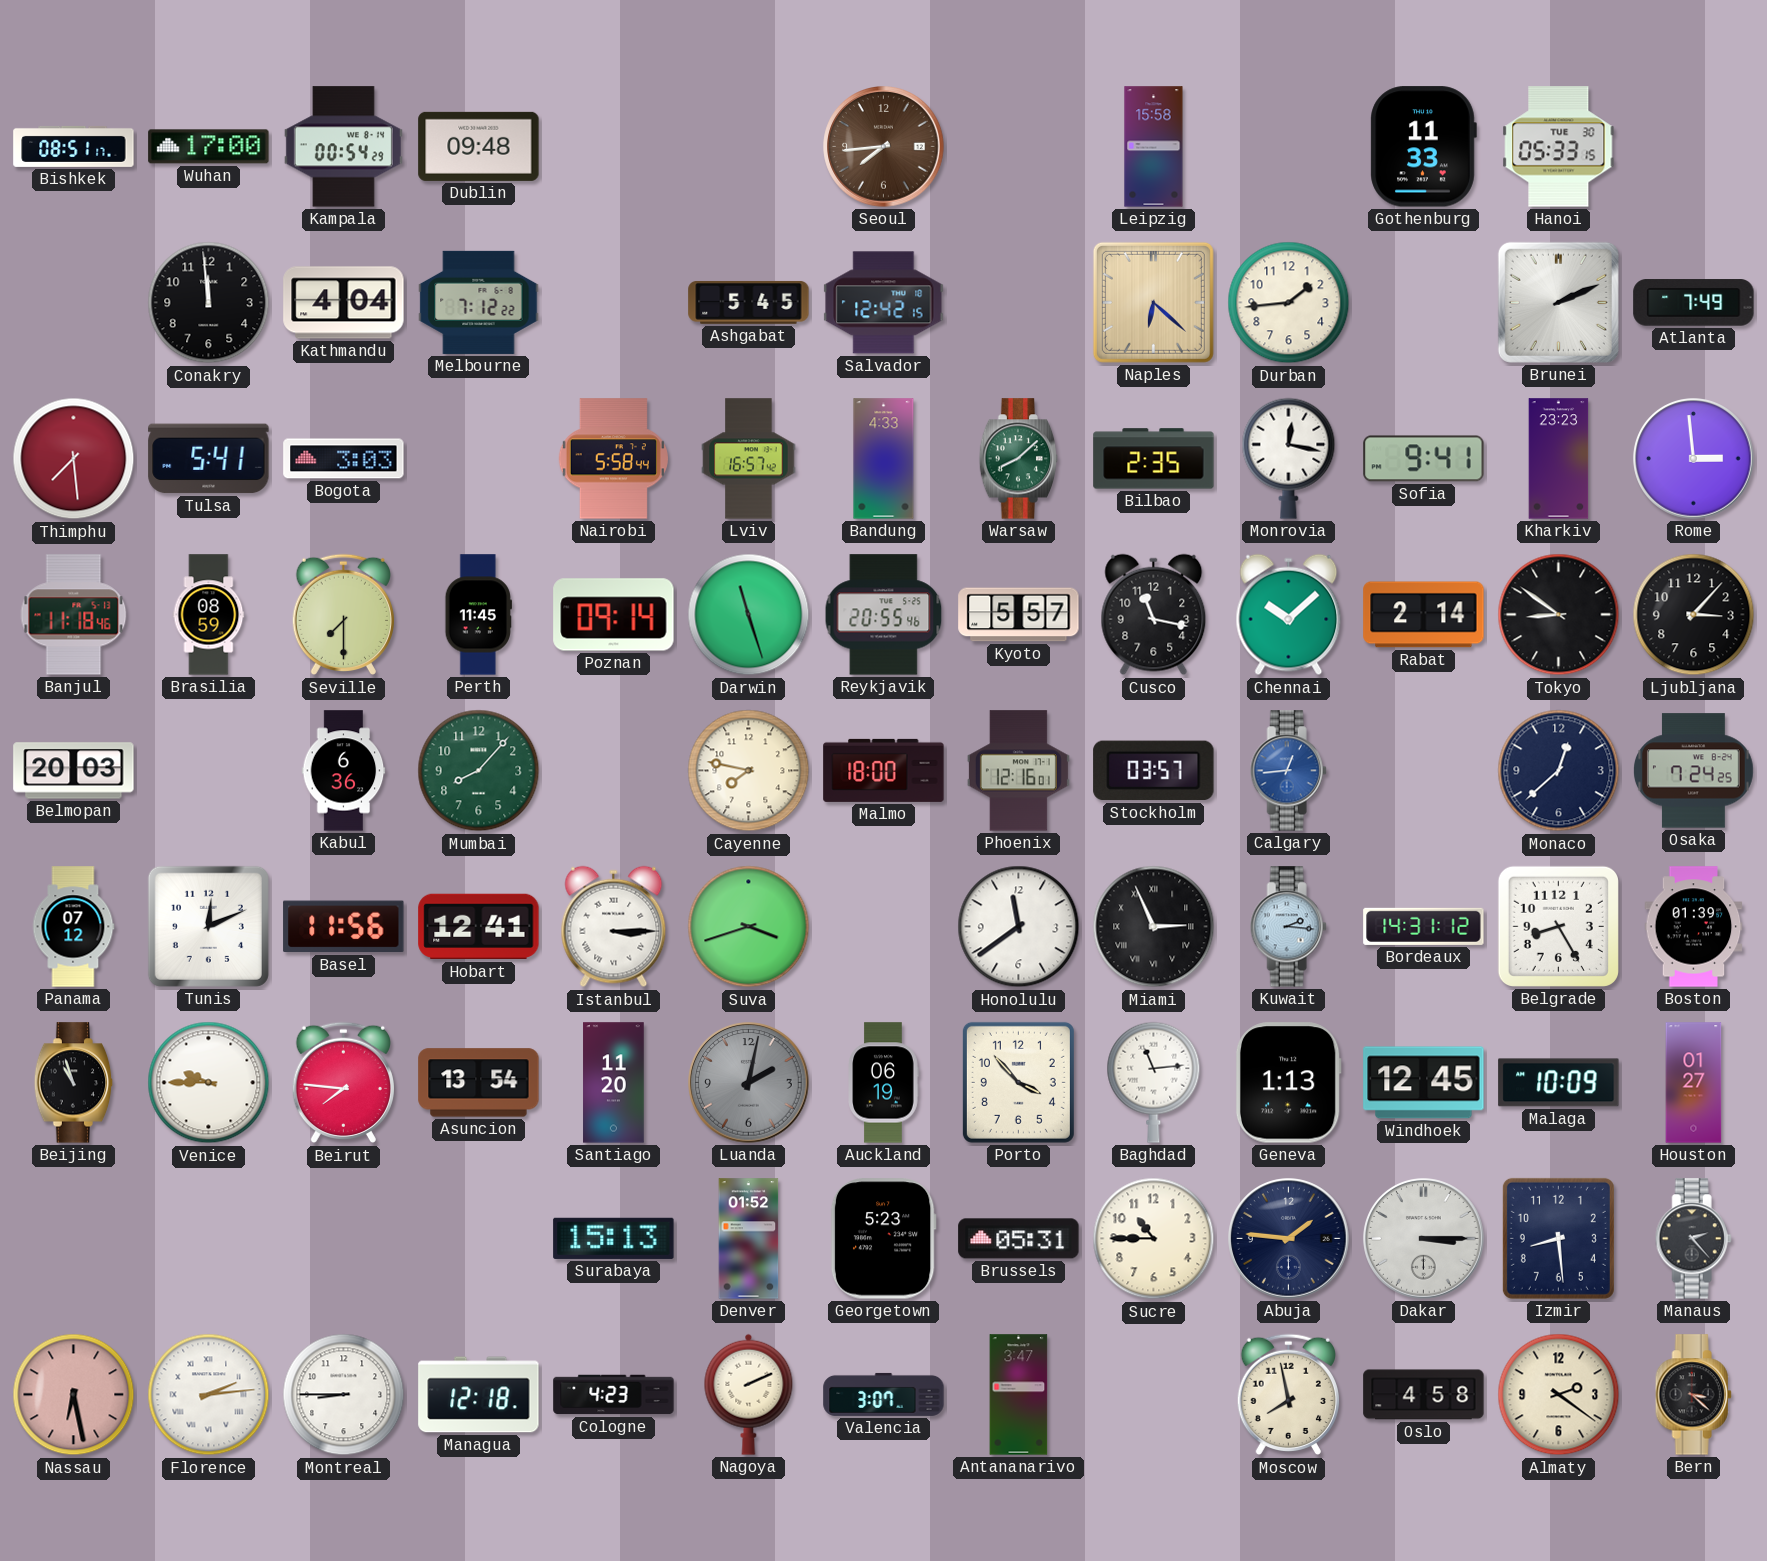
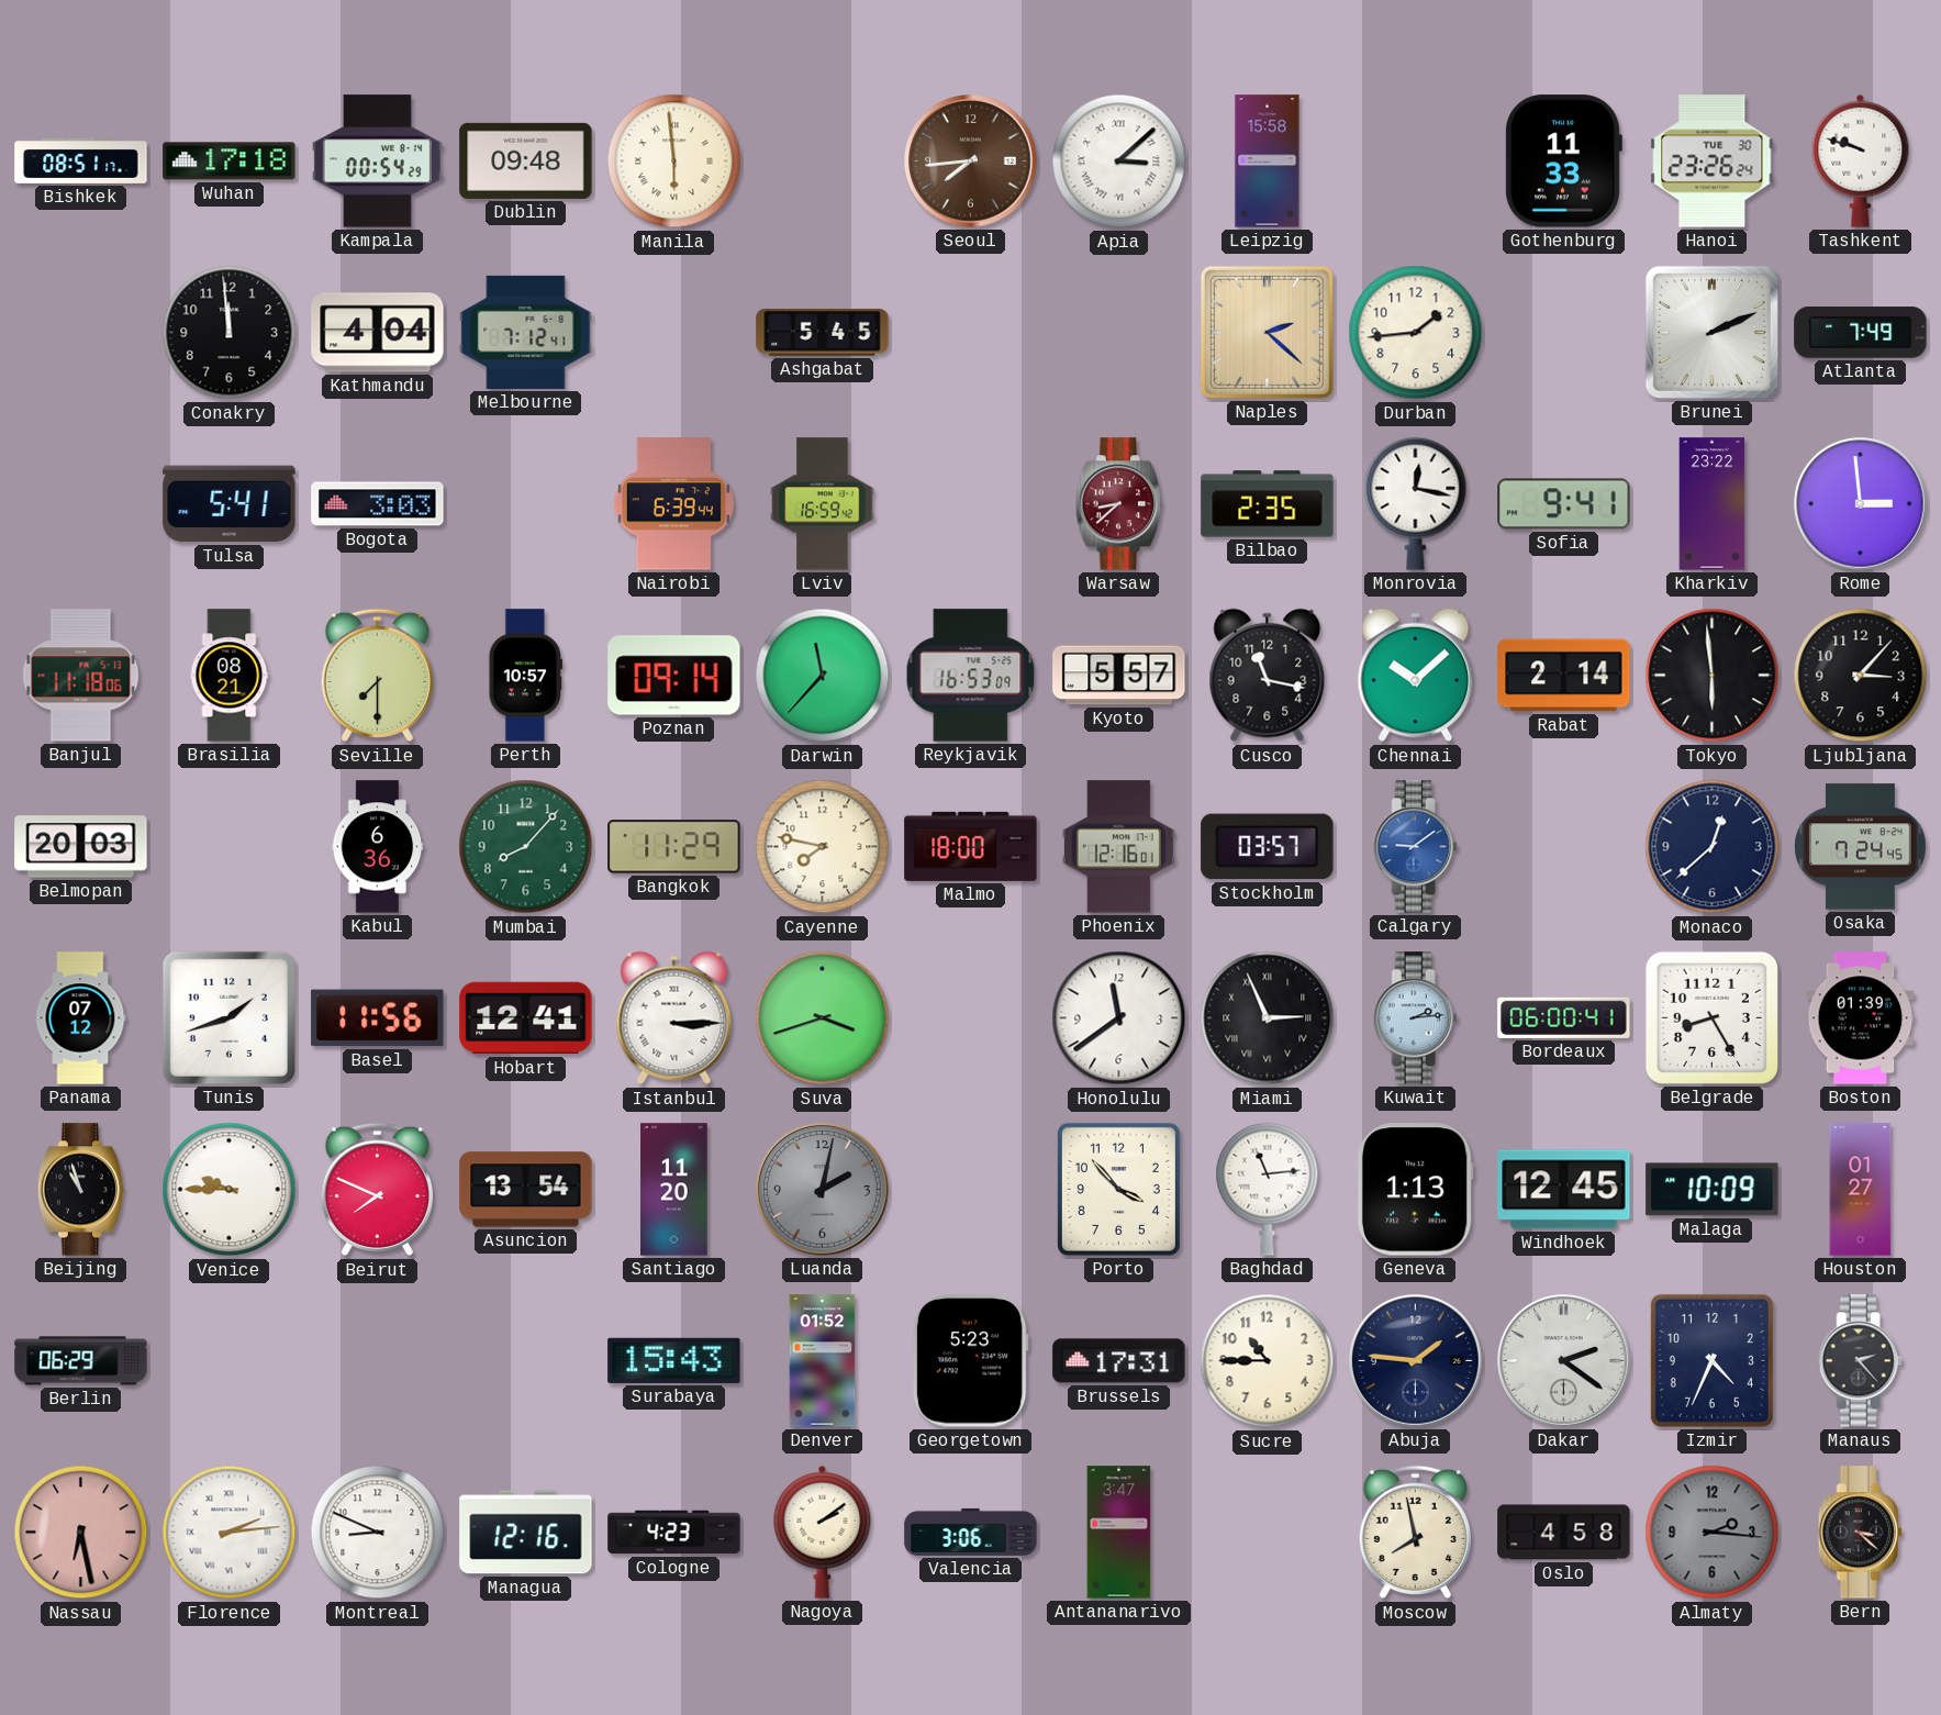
Wuhan: 17:00 -> 17:18
Manila: none -> 5:59
Apia: none -> 3:08
Hanoi: 05:33 -> 23:26
Tashkent: none -> 9:48
Melbourne: 7:12:22 -> 7:12:41
Salvador: 12:42 -> none
Naples: 6:22 -> 2:22
Thimphu: 7:29 -> none
Nairobi: 5:58 -> 6:39
Lviv: 16:57 -> 16:59
Bandung: 4:33 -> none
Warsaw: 8:08 -> 8:38
Warsaw dial: green -> burgundy
Kharkiv: 23:23 -> 23:22
Banjul: 11:18:46 -> 11:18:06
Brasilia: 08:59 -> 08:21
Perth: 11:45 -> 10:57
Darwin: 11:27 -> 11:37
Reykjavik: 20:55 -> 16:53
Tokyo: 8:51 -> 5:59
Bangkok: none -> 11:29
Calgary: 12:44 -> 9:09
Osaka: 7:24:25 -> 7:24:45
Tunis: 12:11 -> 1:42
Kuwait: 2:16 -> 2:14
Bordeaux: 14:31 -> 06:00
Beirut: 7:46 -> 7:49
Auckland: 06:19 -> none
Berlin: none -> 06:29
Surabaya: 15:13 -> 15:43
Brussels: 05:31 -> 17:31
Dakar: 3:15 -> 2:21
Izmir: 8:29 -> 4:34
Montreal: 8:45 -> 8:49
Managua: 12:18 -> 12:16
Nagoya: 2:11 -> 2:09
Valencia: 3:07 -> 3:06
Almaty: 2:21 -> 2:16
Almaty dial: cream -> grey
